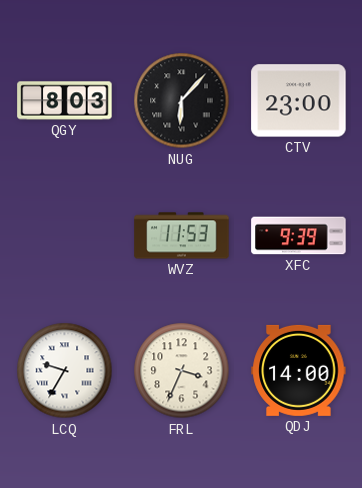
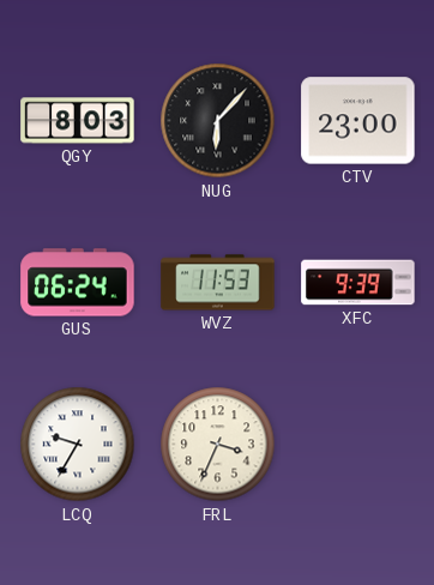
GUS: none -> 06:24
QDJ: 14:00 -> none
